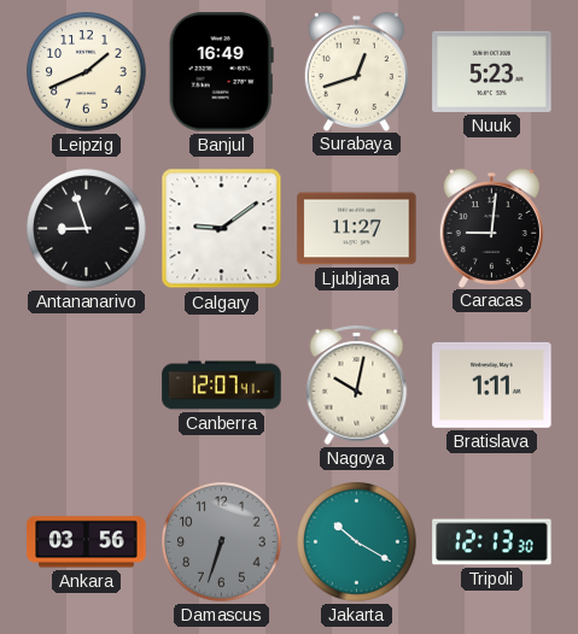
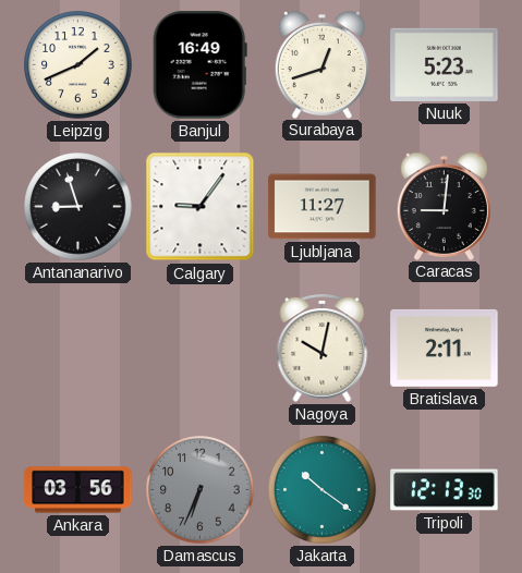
Calgary: 9:09 -> 9:06
Canberra: 12:07 -> none
Bratislava: 1:11 -> 2:11
Damascus: 6:33 -> 6:34
Jakarta: 10:20 -> 10:21
